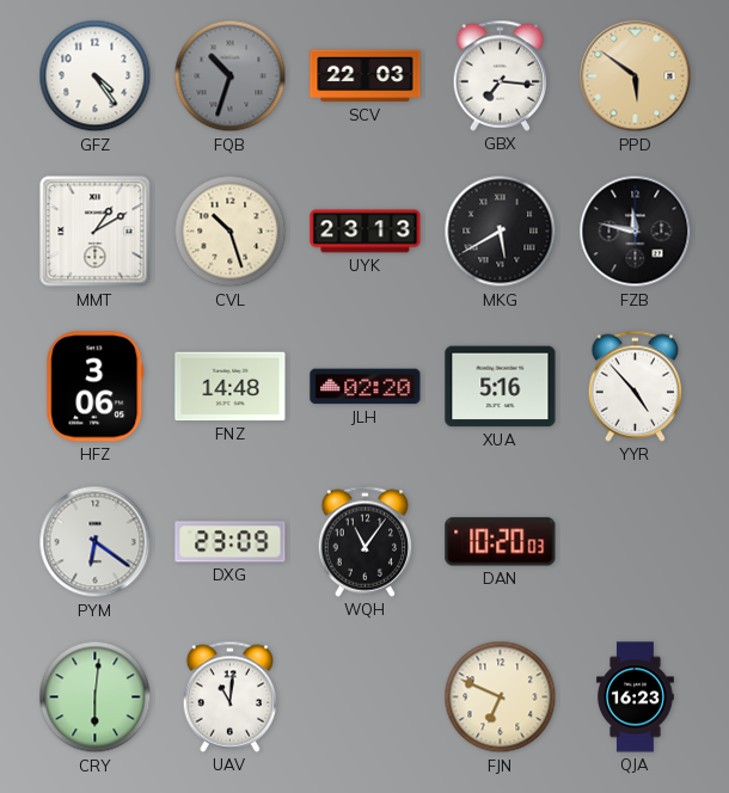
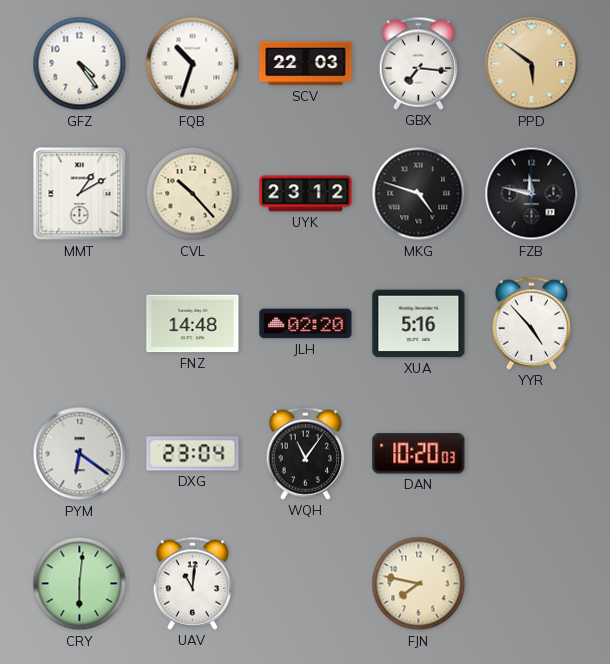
FQB dial: grey -> white
CVL: 10:27 -> 10:23
UYK: 23:13 -> 23:12
MKG: 5:40 -> 4:48
HFZ: 3:06 -> none
DXG: 23:09 -> 23:04
FJN: 6:49 -> 7:47
QJA: 16:23 -> none
